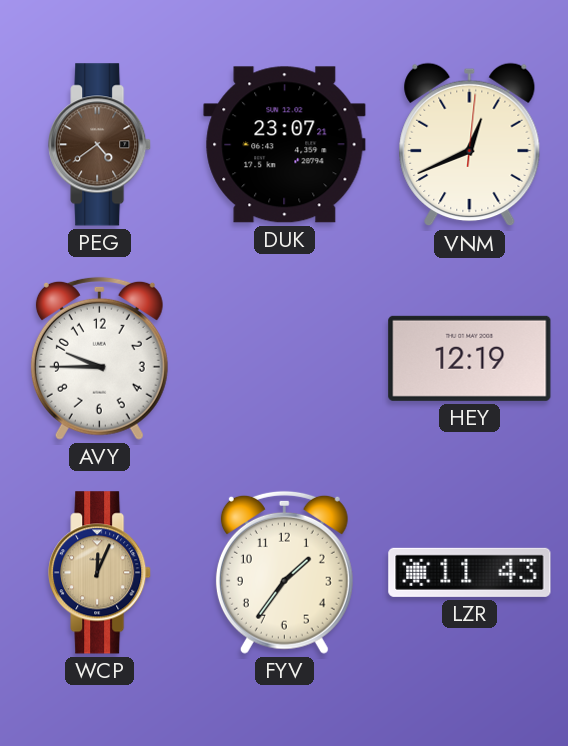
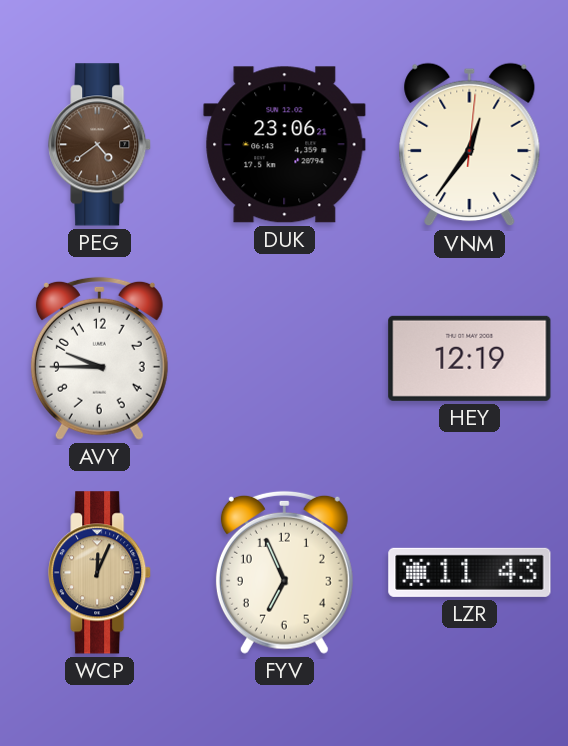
DUK: 23:07 -> 23:06
VNM: 12:41 -> 12:36
FYV: 1:36 -> 6:56
